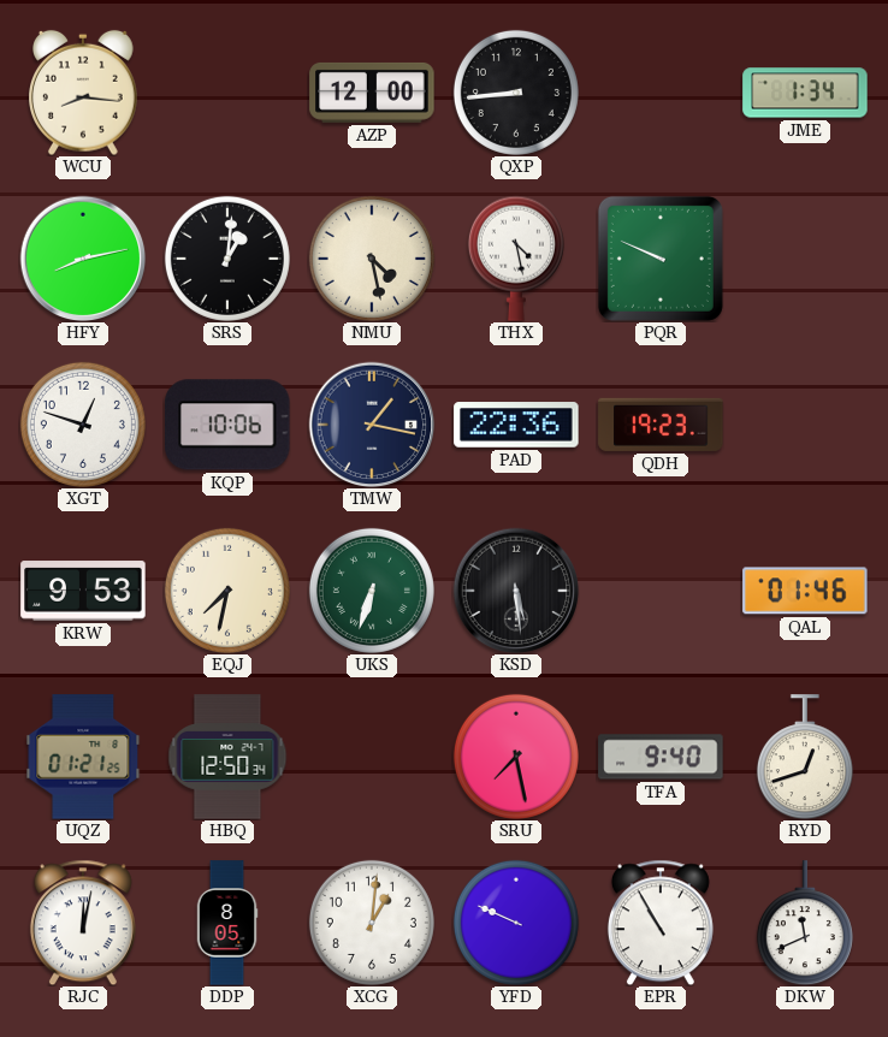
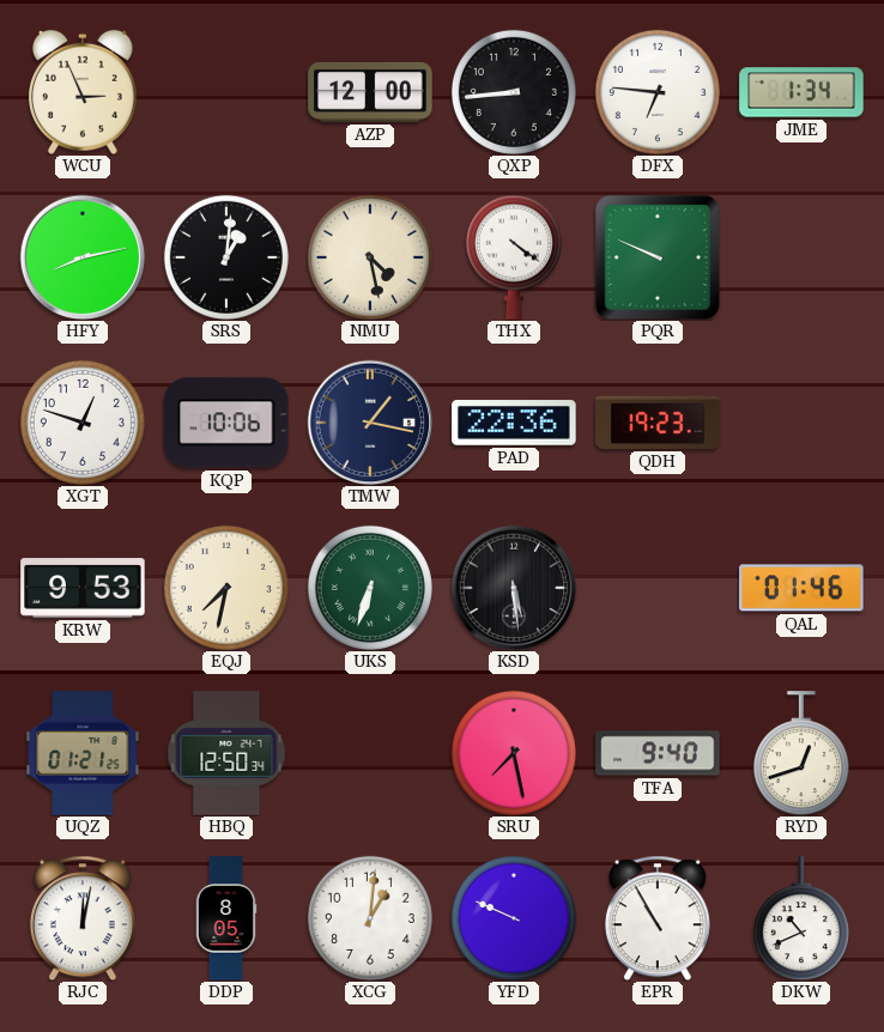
WCU: 8:16 -> 2:56
DFX: none -> 6:46
THX: 4:28 -> 4:21
DKW: 11:41 -> 10:41
